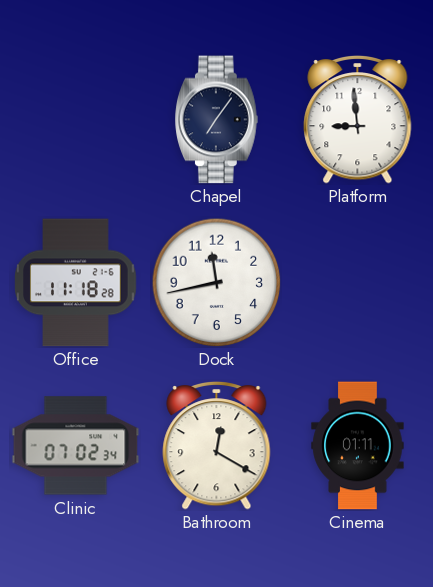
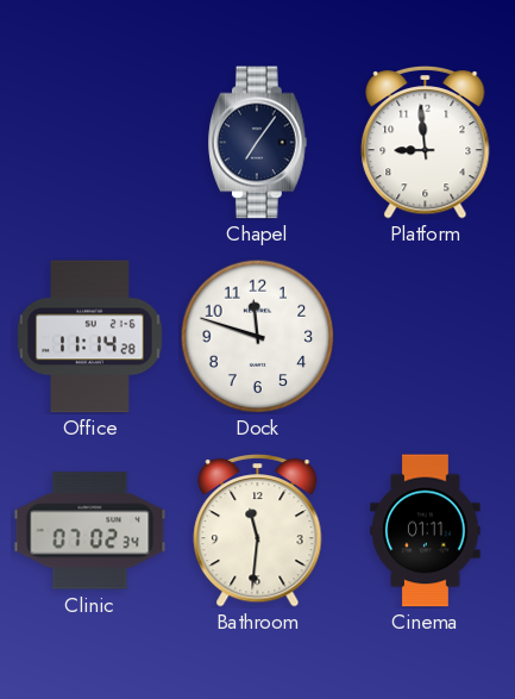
Office: 11:18 -> 11:14
Dock: 11:43 -> 11:48
Bathroom: 12:20 -> 11:31
